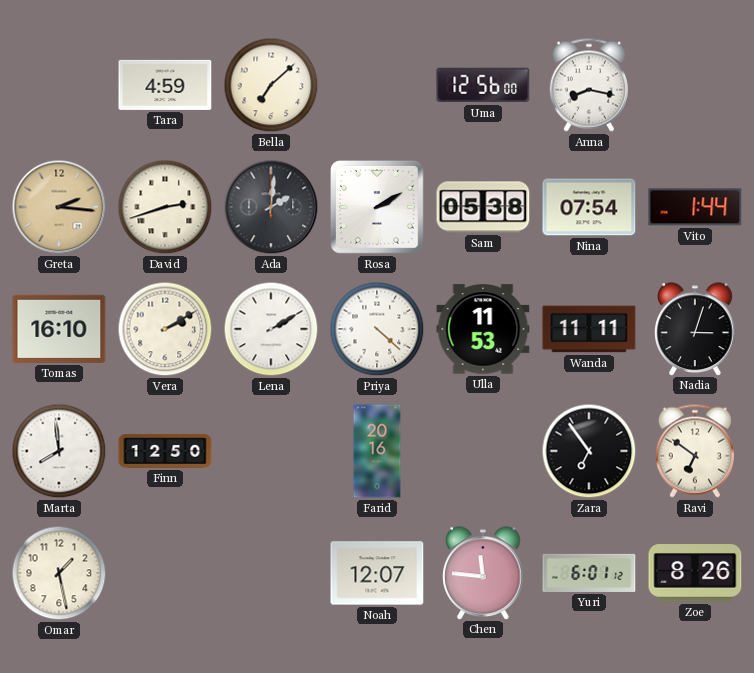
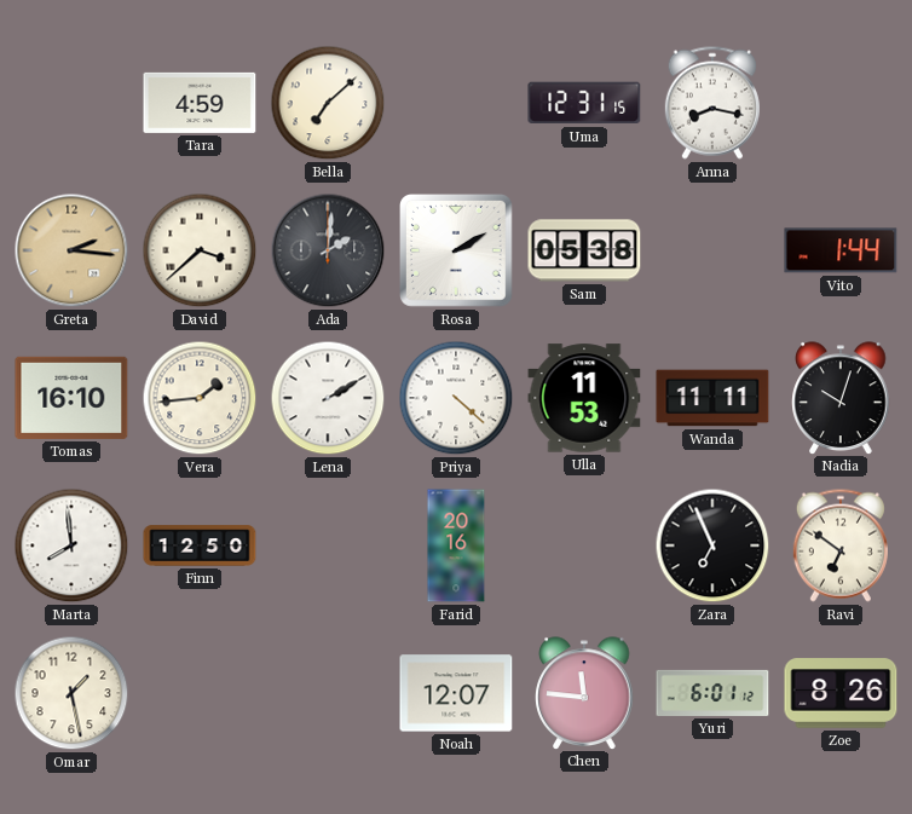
Uma: 12:56 -> 12:31
David: 2:42 -> 3:38
Nina: 07:54 -> none
Vera: 2:10 -> 1:44
Nadia: 3:03 -> 10:03
Zara: 6:54 -> 6:56
